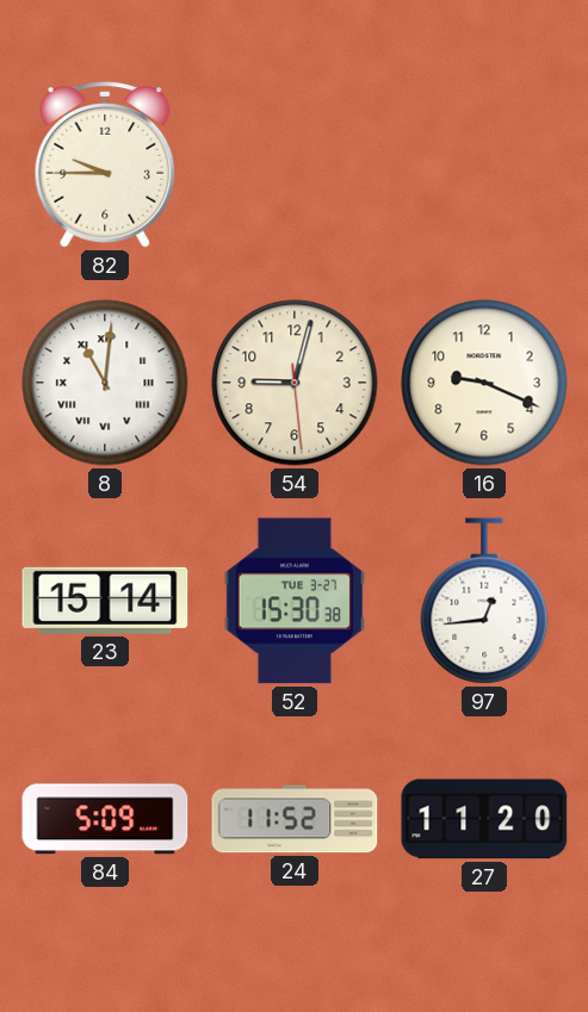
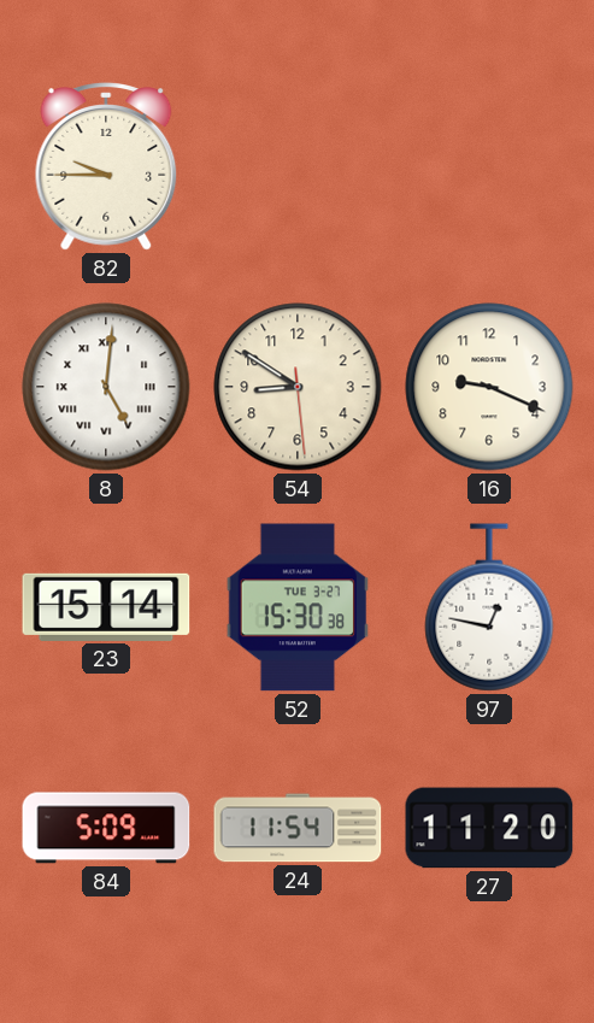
8: 11:01 -> 5:01
54: 9:02 -> 8:50
97: 12:44 -> 12:47
24: 11:52 -> 11:54
